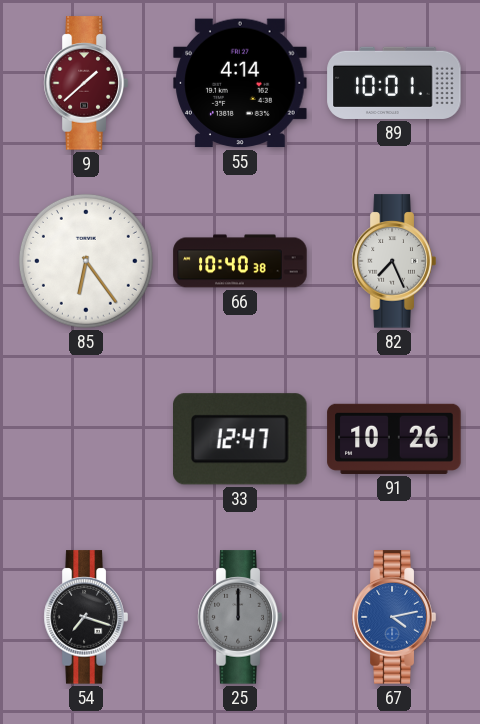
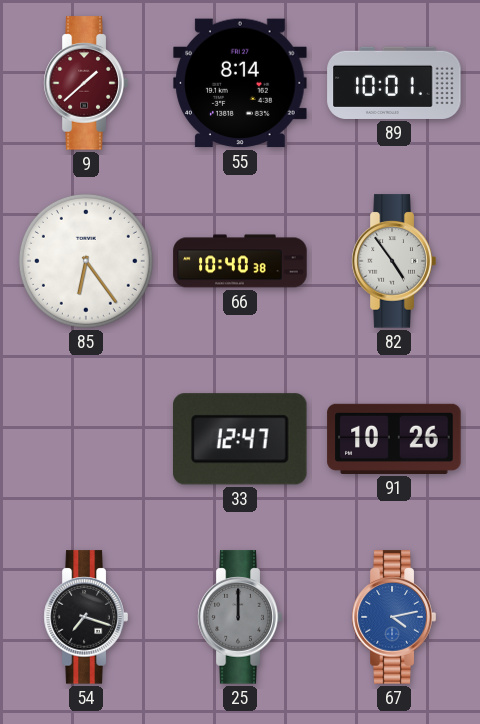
55: 4:14 -> 8:14
82: 7:26 -> 4:54
